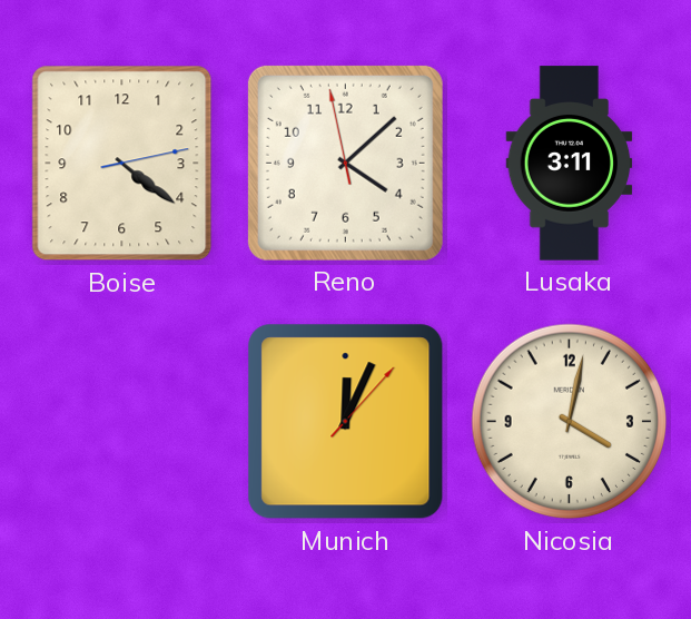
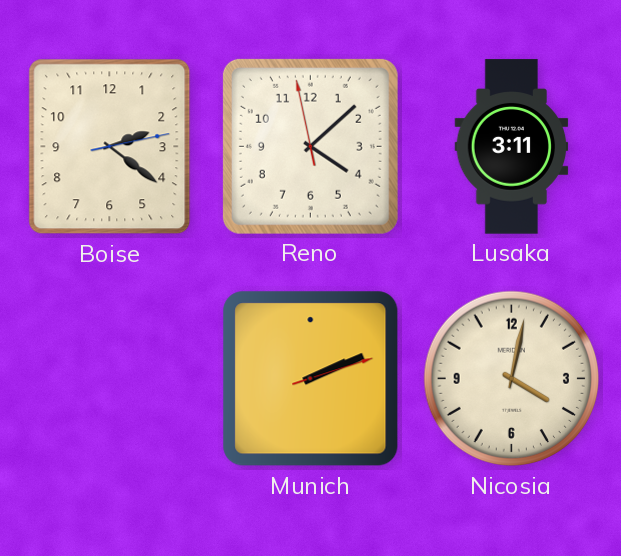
Boise: 4:21 -> 2:21
Munich: 12:04 -> 2:11
